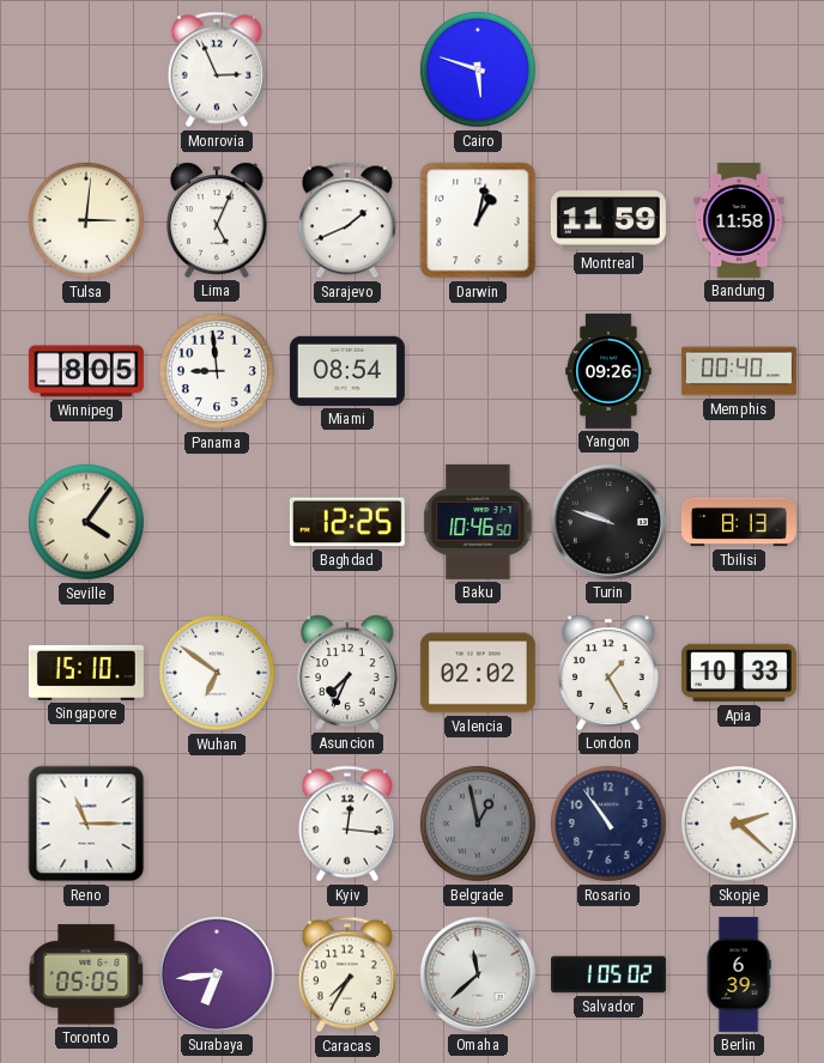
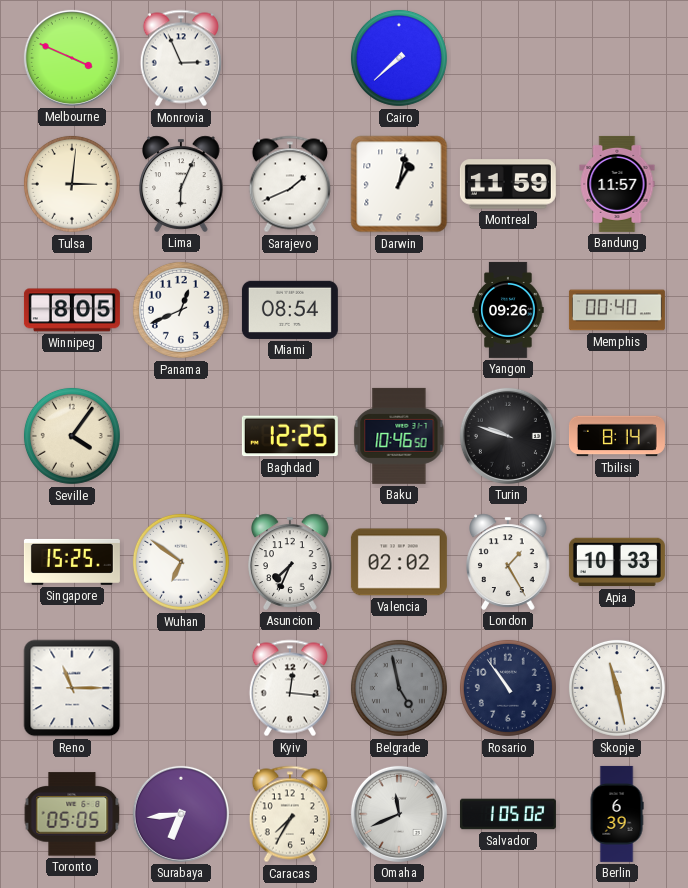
Melbourne: none -> 3:49
Cairo: 5:48 -> 7:38
Lima: 5:04 -> 6:04
Bandung: 11:58 -> 11:57
Panama: 8:59 -> 12:41
Tbilisi: 8:13 -> 8:14
Singapore: 15:10 -> 15:25
Belgrade: 12:58 -> 4:58
Skopje: 2:22 -> 11:28
Omaha: 11:38 -> 11:41
